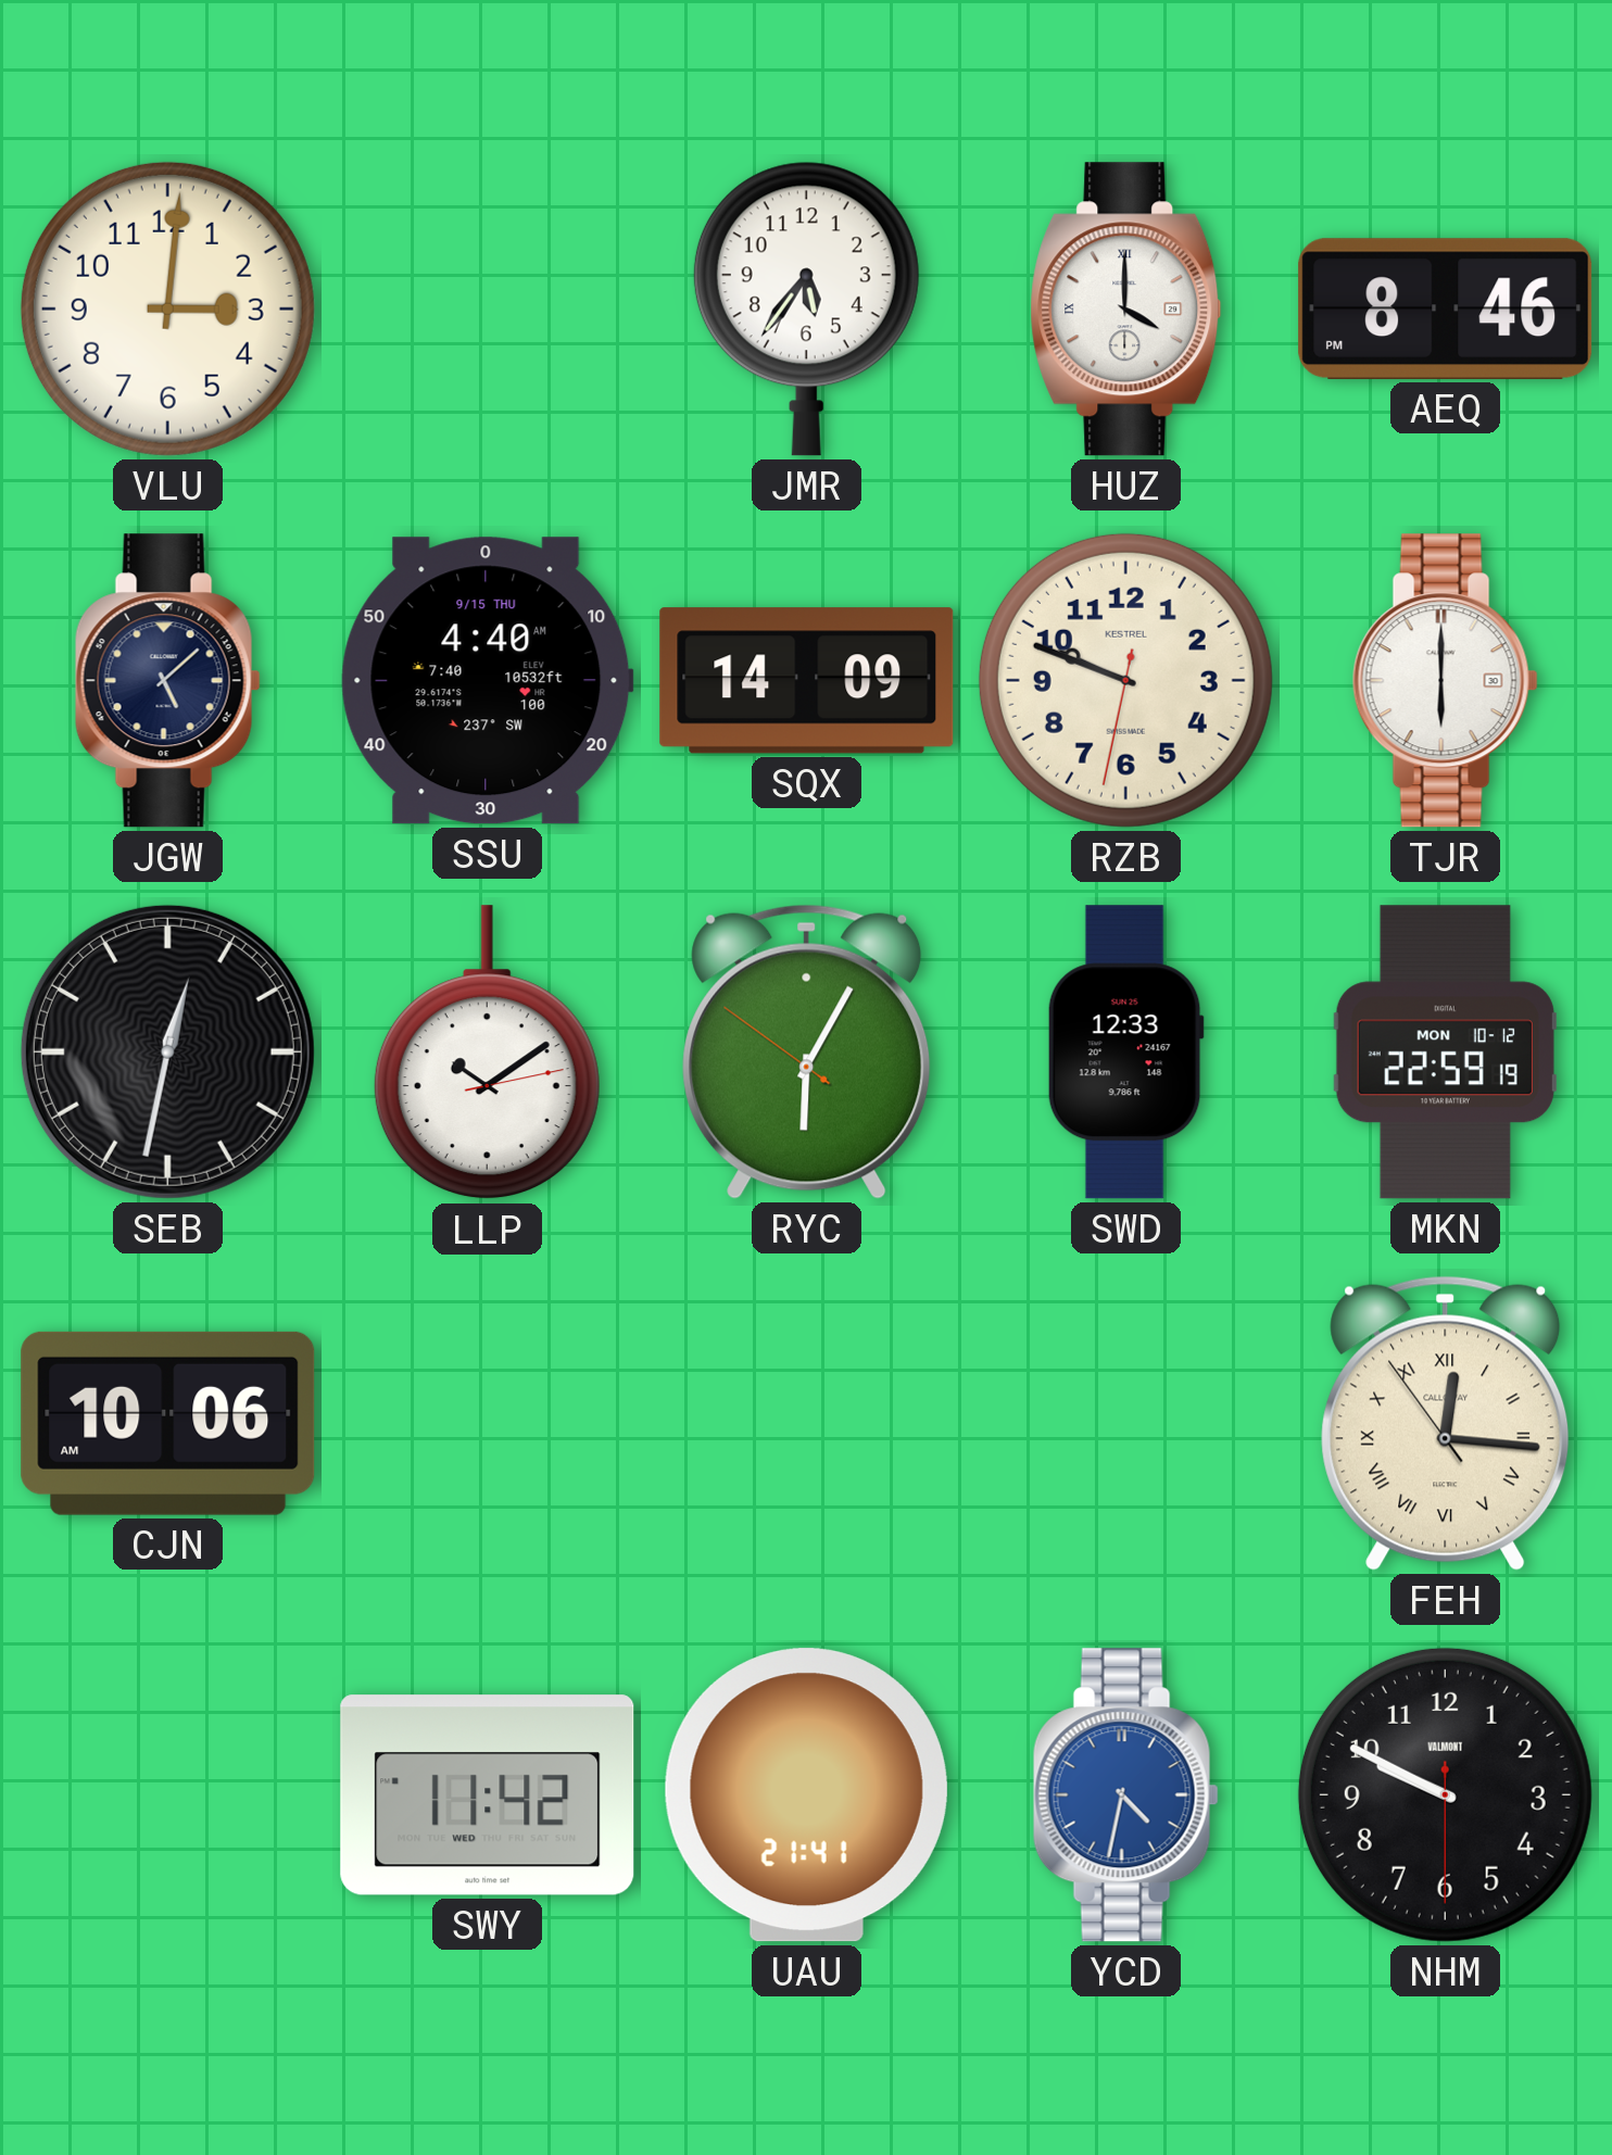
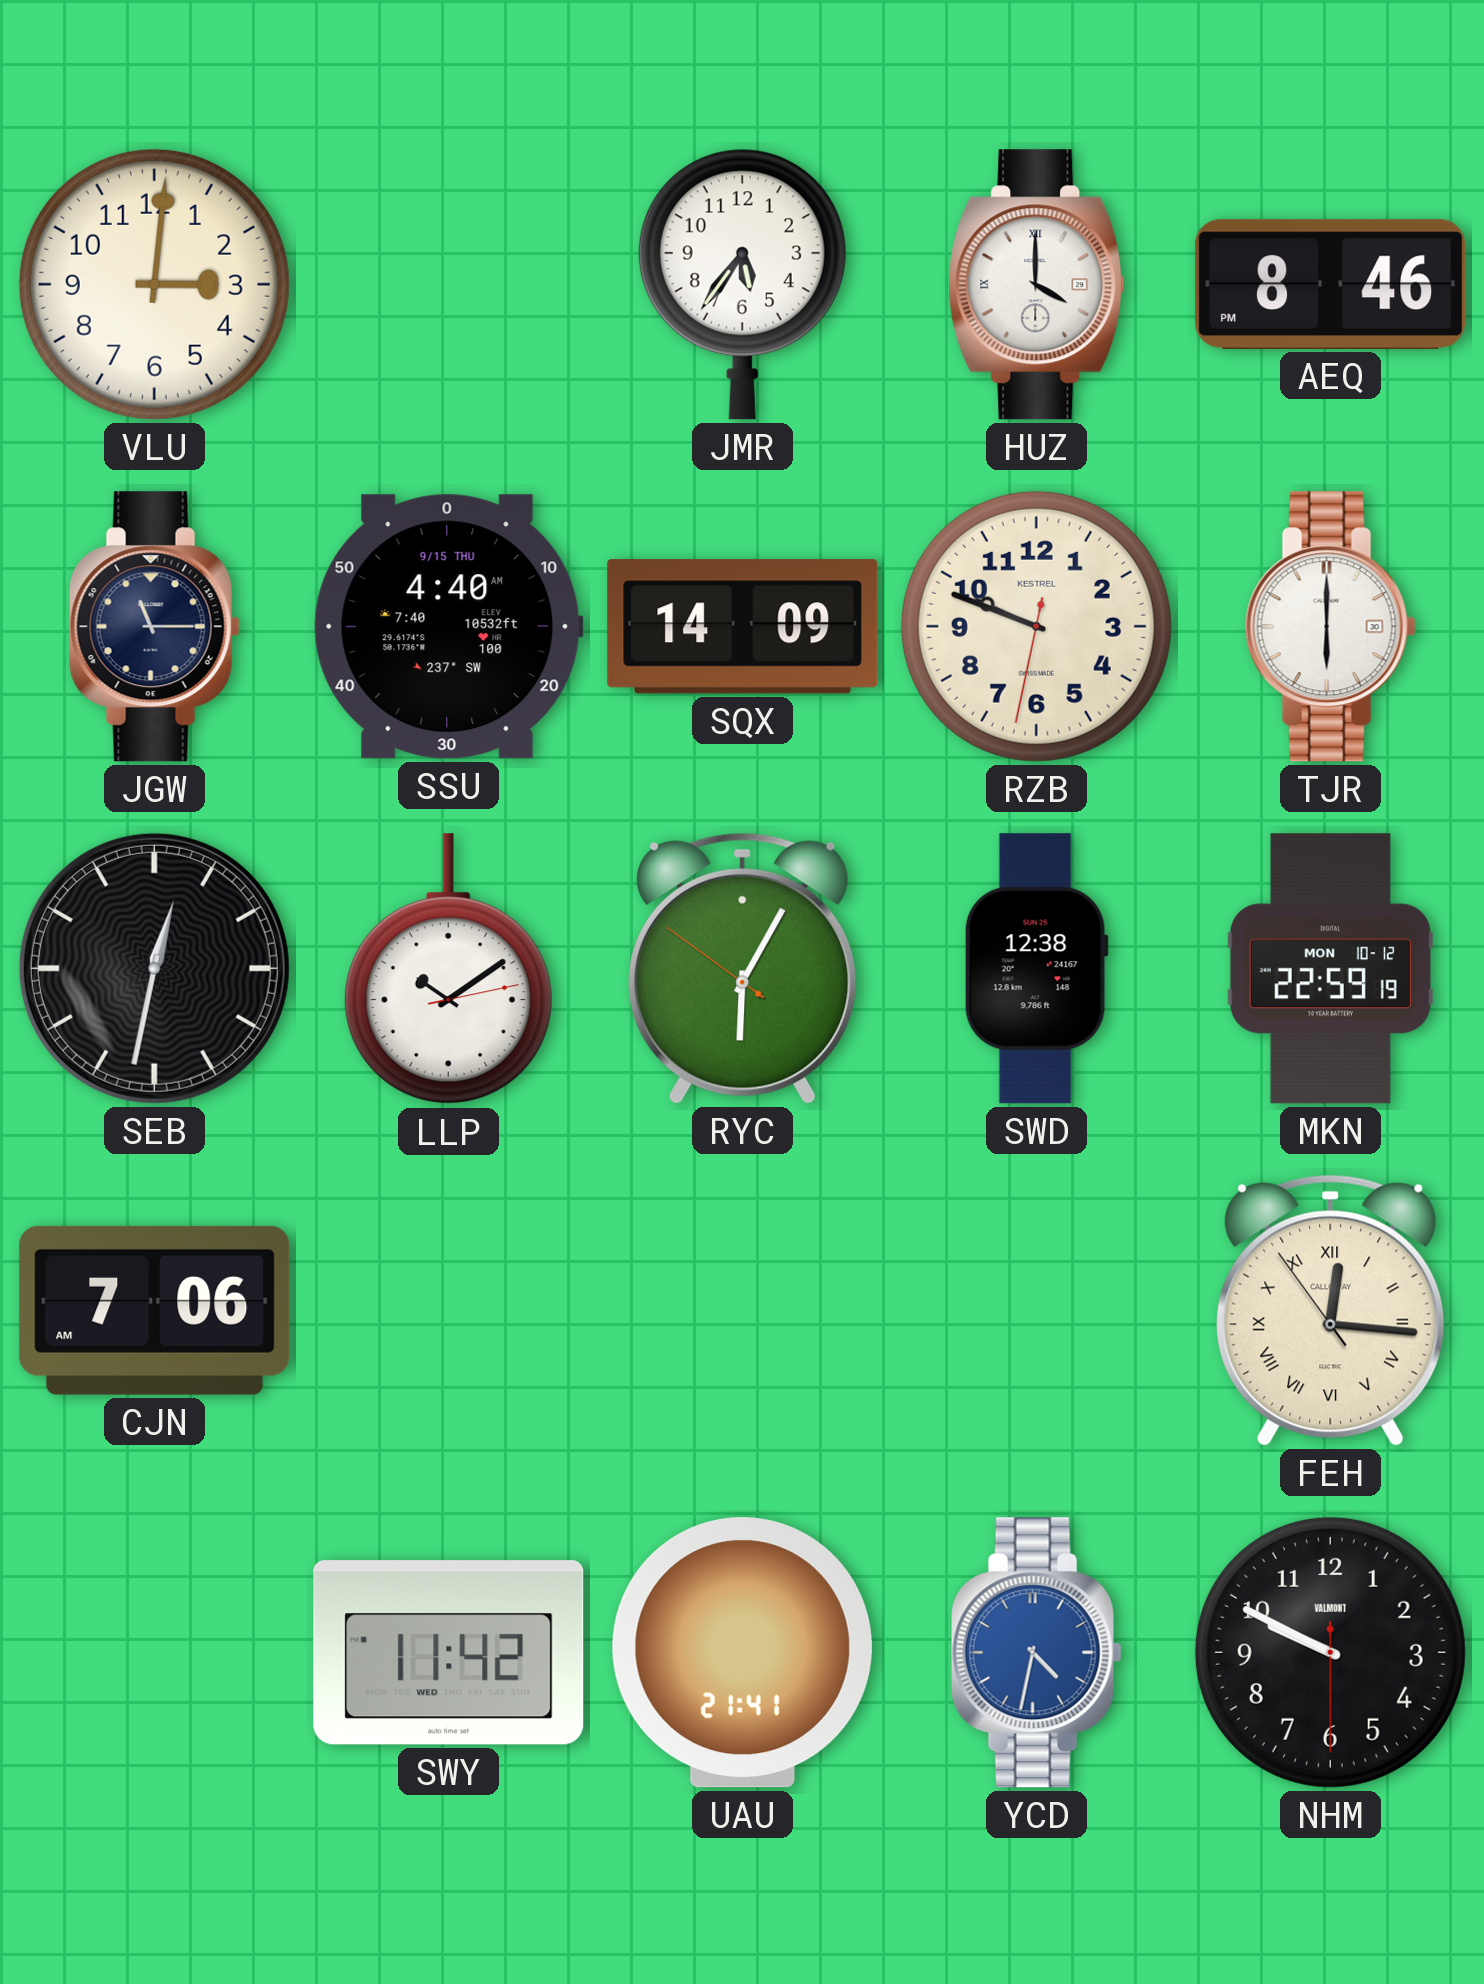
JGW: 5:08 -> 11:15
SWD: 12:33 -> 12:38
CJN: 10:06 -> 7:06
